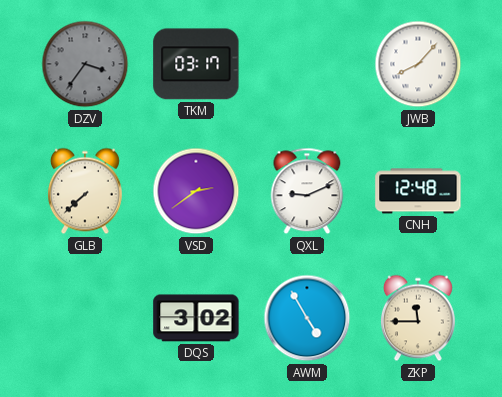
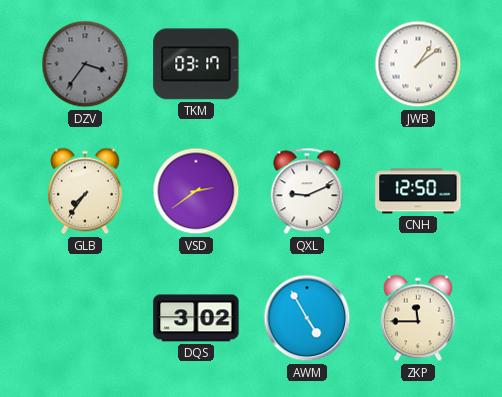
JWB: 8:07 -> 1:09
GLB: 7:38 -> 7:36
CNH: 12:48 -> 12:50
